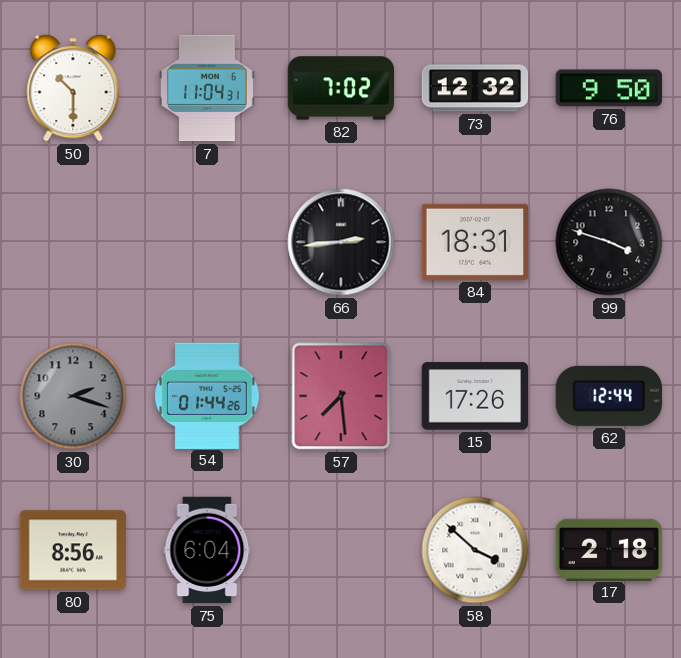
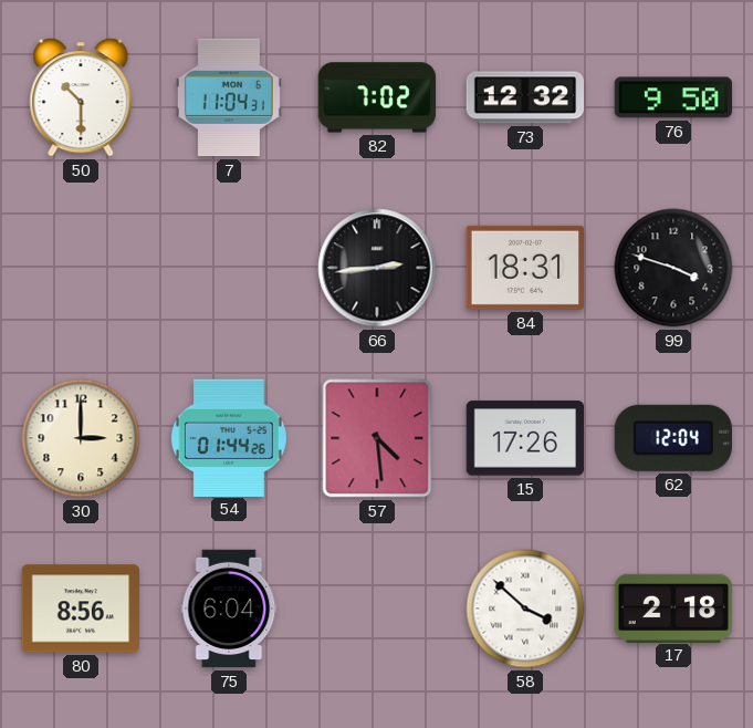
30: 2:18 -> 3:00
30 dial: grey -> cream
57: 7:29 -> 4:29
62: 12:44 -> 12:04
